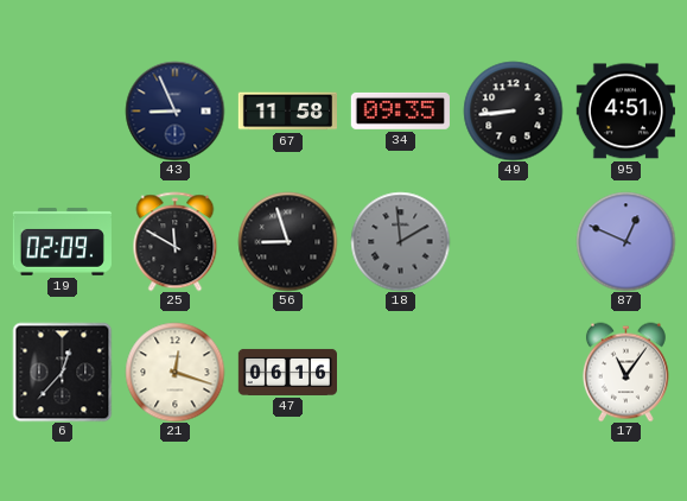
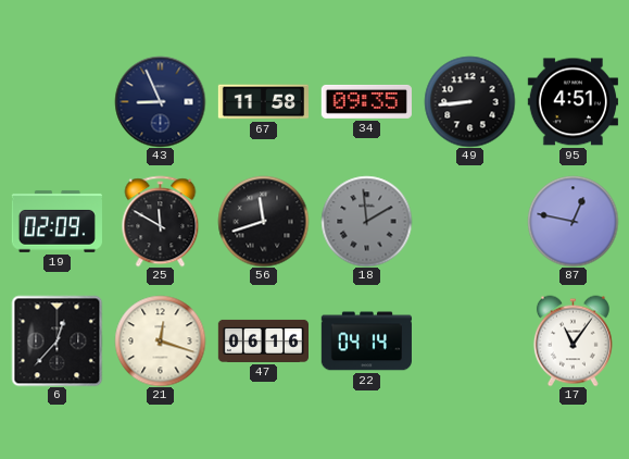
56: 8:57 -> 11:42
87: 12:49 -> 12:47
22: none -> 04:14
